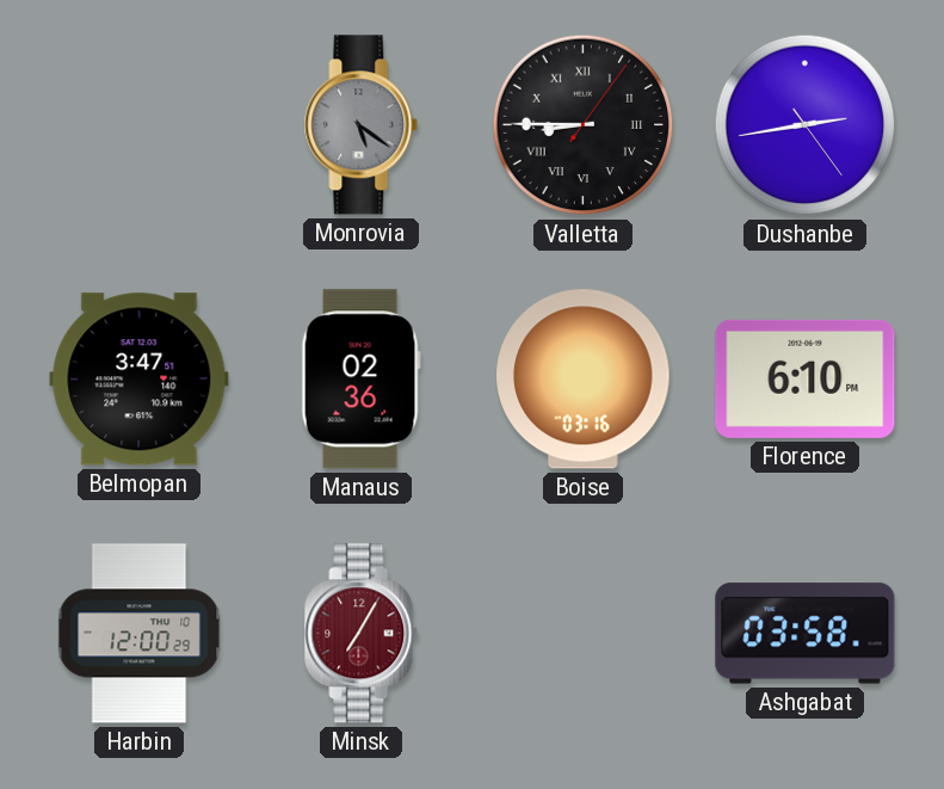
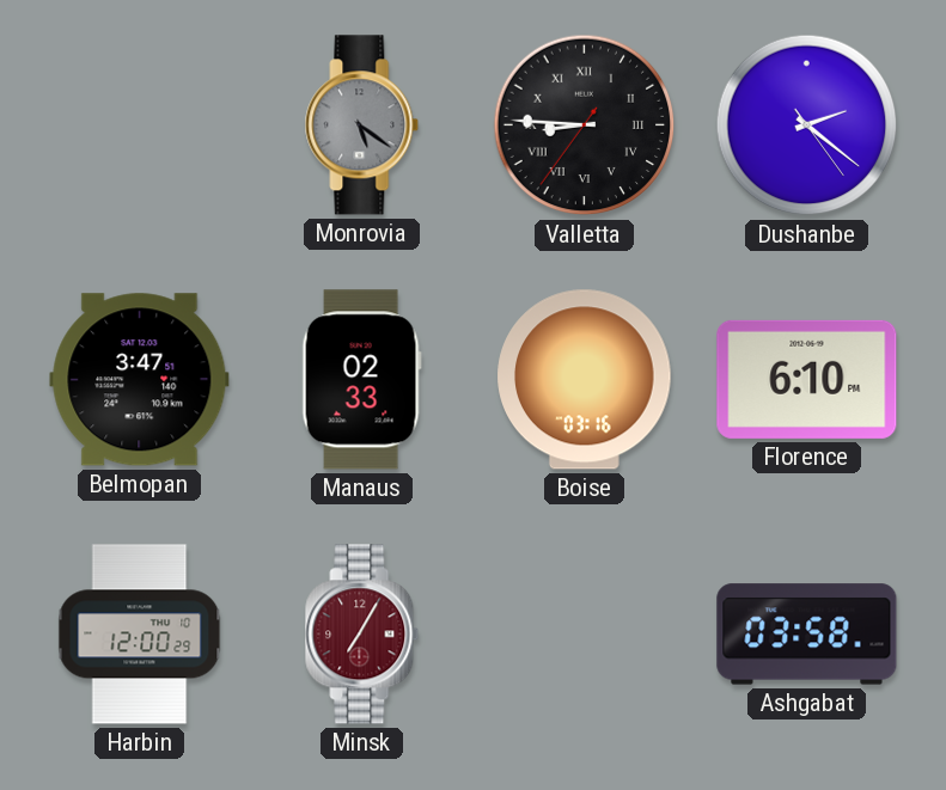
Valletta: 8:45:06 -> 8:45:36
Dushanbe: 2:43 -> 2:21
Manaus: 02:36 -> 02:33
